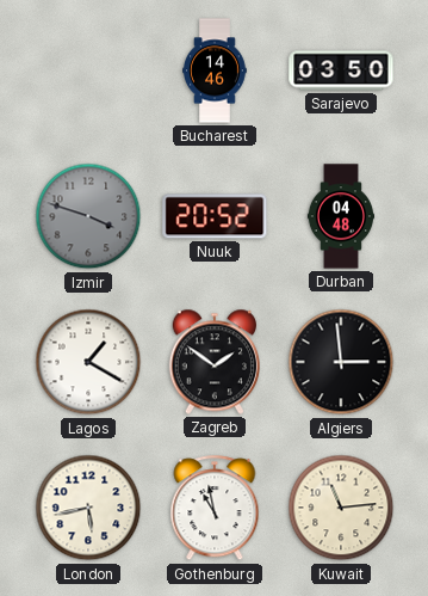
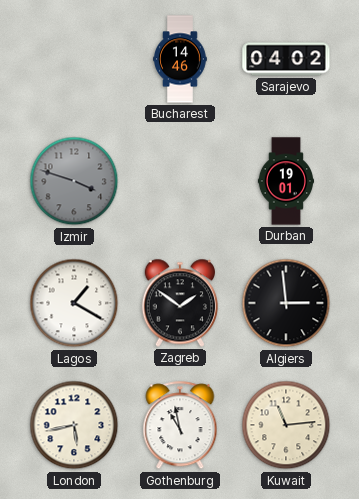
Sarajevo: 03:50 -> 04:02
Nuuk: 20:52 -> none
Durban: 04:48 -> 19:01
